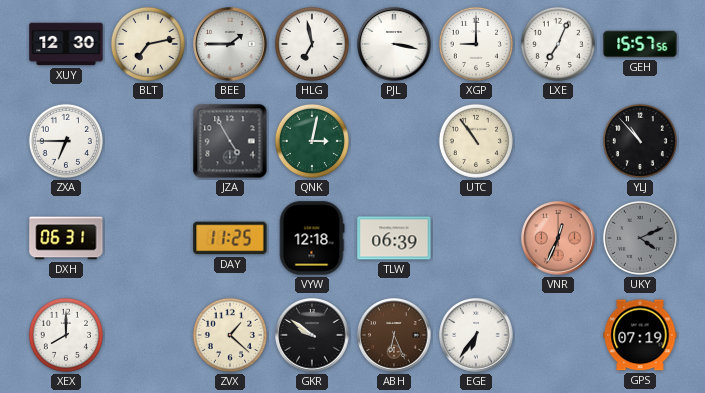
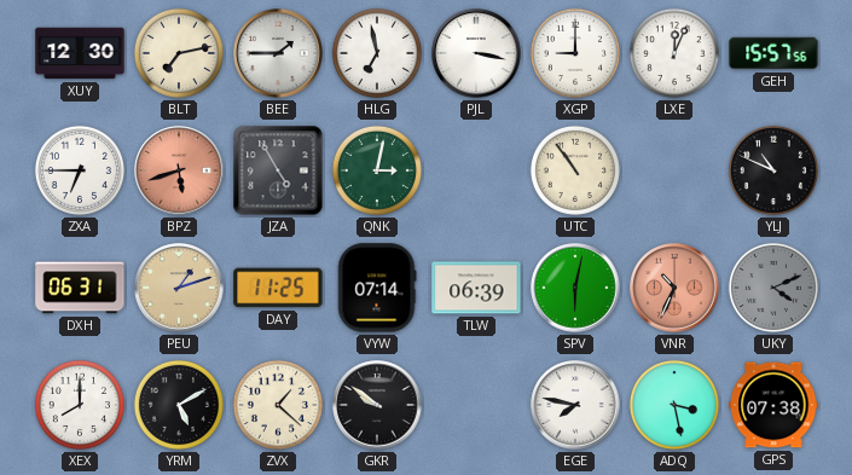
LXE: 7:04 -> 12:04
BPZ: none -> 5:42
YLJ: 10:53 -> 10:49
PEU: none -> 1:12
VYW: 12:18 -> 07:14
SPV: none -> 6:02
VNR: 12:34 -> 10:34
YRM: none -> 5:10
ABH: 6:26 -> none
EGE: 6:36 -> 7:47
ADQ: none -> 3:28
GPS: 07:19 -> 07:38
